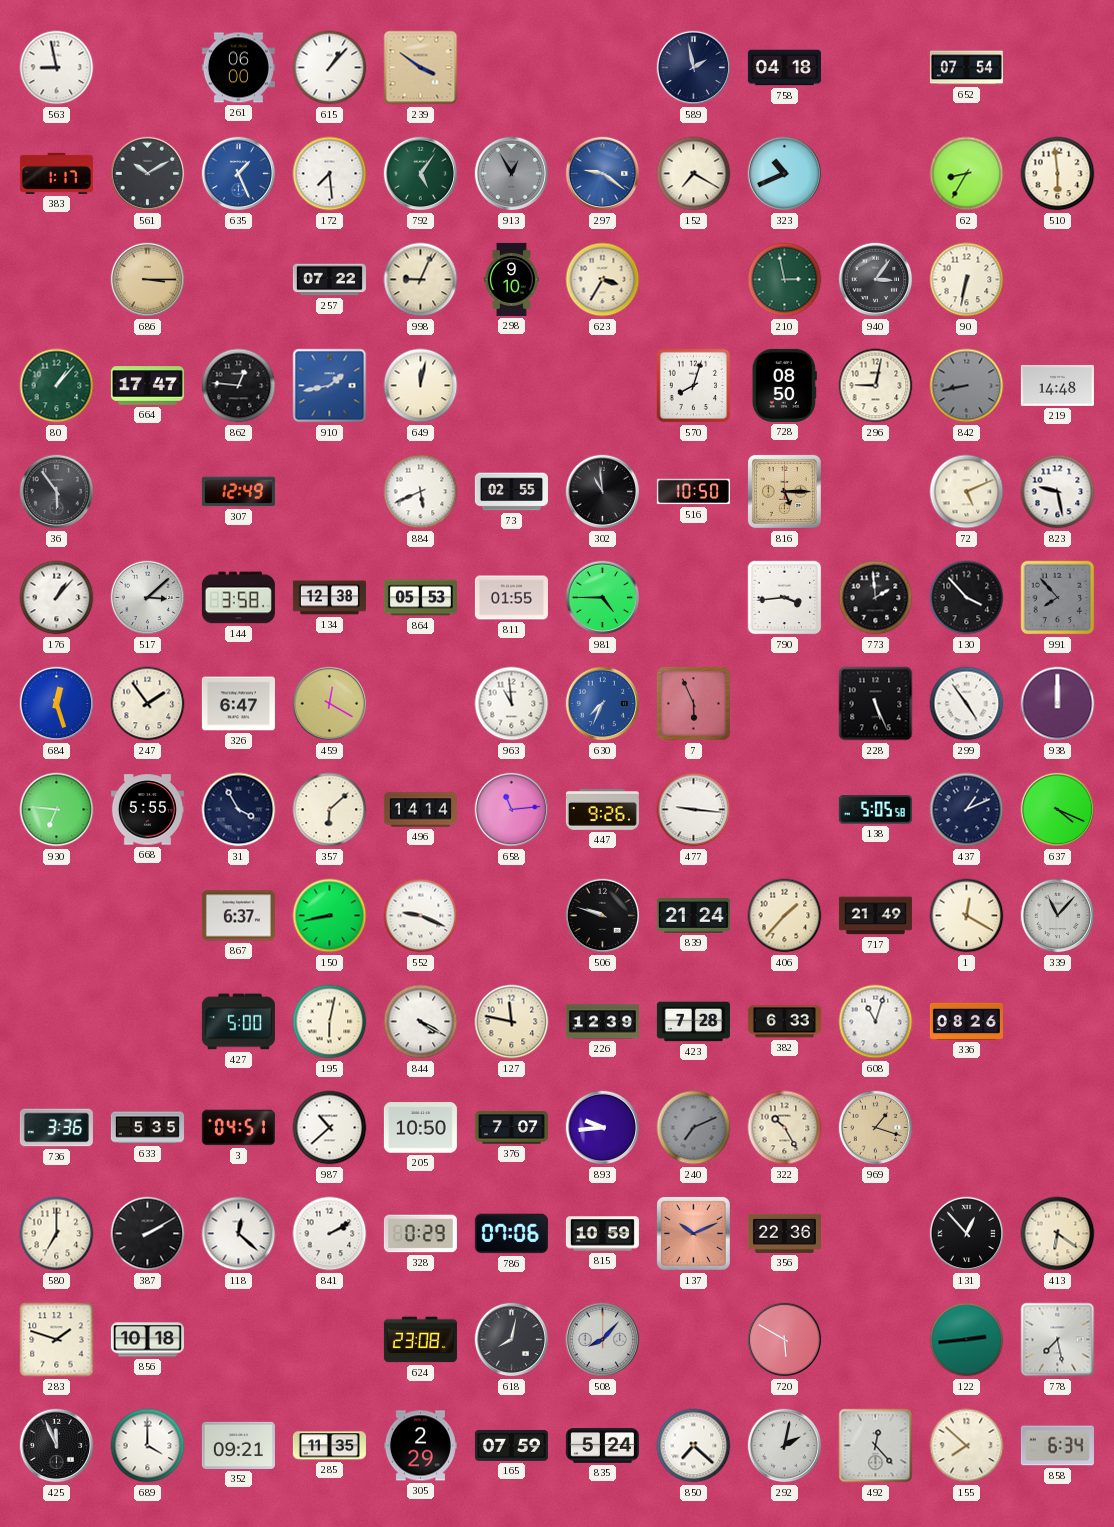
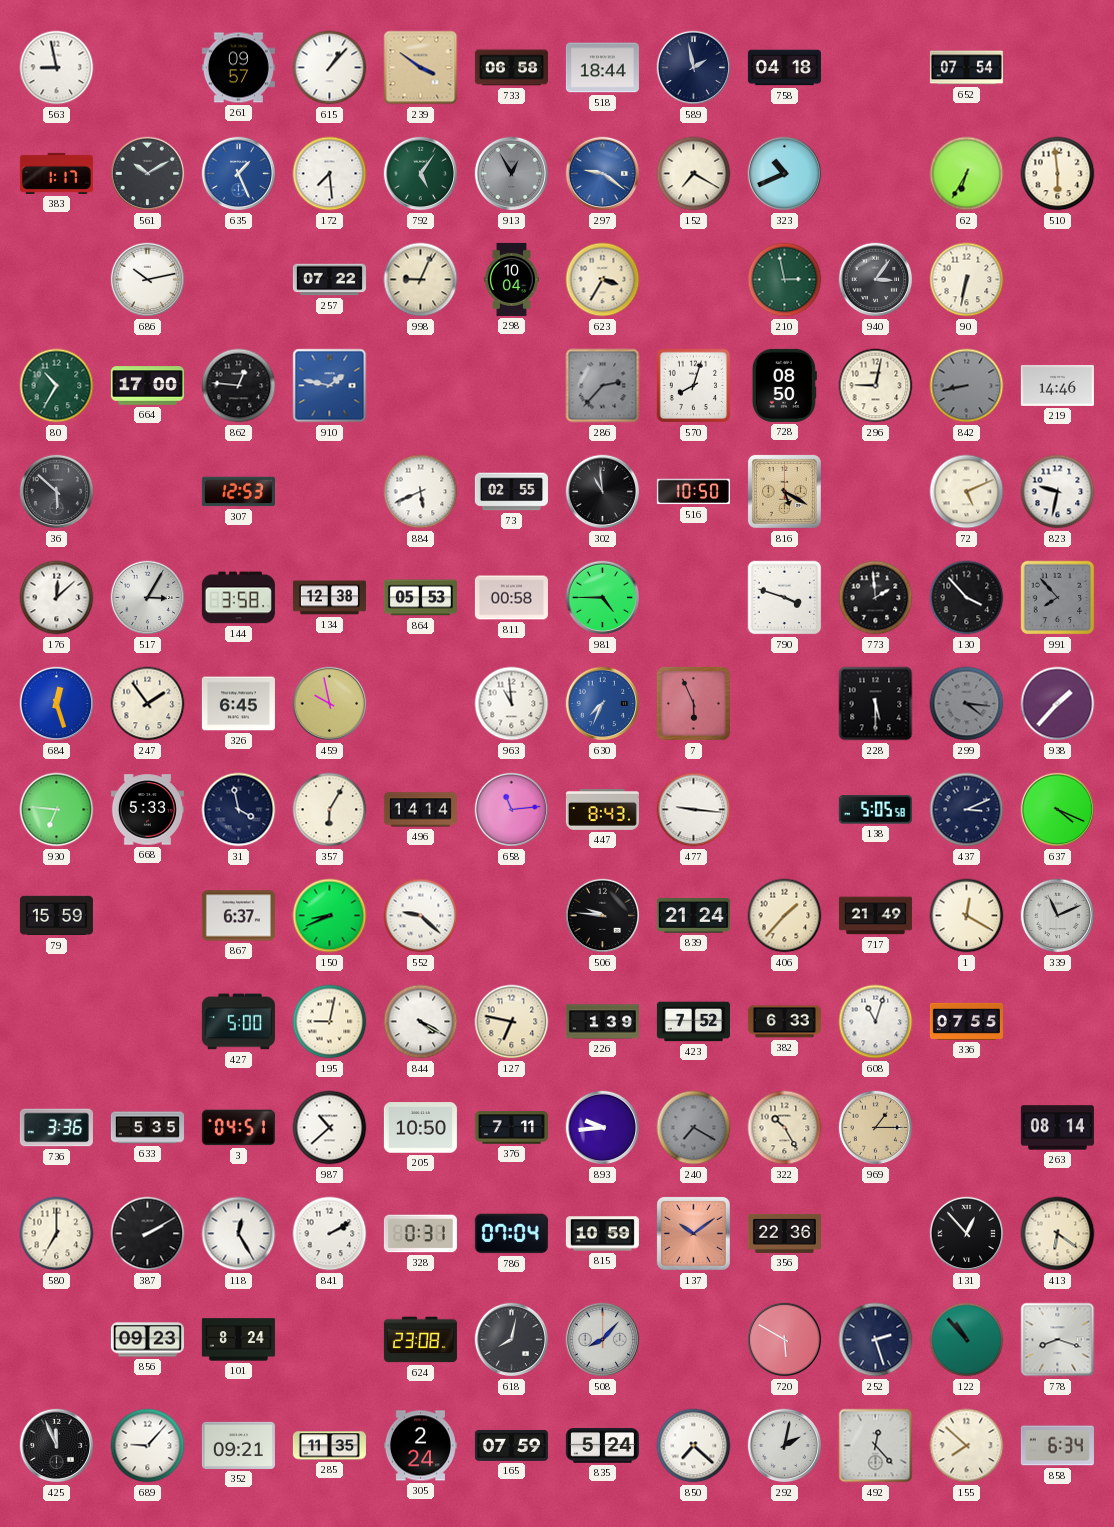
261: 06:00 -> 09:57
733: none -> 06:58
518: none -> 18:44
62: 8:35 -> 6:35
686: 3:15 -> 10:13
686 dial: champagne -> white
298: 9:10 -> 10:04
80: 1:07 -> 10:35
664: 17:47 -> 17:00
910: 1:43 -> 1:47
649: 12:02 -> none
286: none -> 2:37
219: 14:48 -> 14:46
36: 5:54 -> 5:52
307: 12:49 -> 12:53
816: 5:15 -> 5:20
823: 9:28 -> 9:32
176: 1:07 -> 12:08
517: 3:08 -> 3:05
811: 01:55 -> 00:58
790: 3:44 -> 3:48
326: 6:47 -> 6:45
459: 12:20 -> 9:58
228: 5:26 -> 5:30
299: 4:54 -> 4:16
299 dial: white -> grey
938: 12:00 -> 1:37
668: 5:55 -> 5:33
31: 3:55 -> 3:58
357: 6:08 -> 6:05
447: 9:26 -> 8:43
437: 1:11 -> 3:11
79: none -> 15:59
150: 8:43 -> 8:41
552: 9:19 -> 9:22
506: 9:48 -> 9:46
339: 11:07 -> 11:11
195: 6:02 -> 9:02
127: 11:47 -> 6:47
226: 12:39 -> 1:39
423: 7:28 -> 7:52
336: 08:26 -> 07:55
376: 7:07 -> 7:11
240: 7:11 -> 7:20
969: 1:18 -> 1:15
263: none -> 08:14
118: 12:22 -> 12:25
328: 0:29 -> 0:31
786: 07:06 -> 07:04
137: 10:11 -> 10:09
283: 1:48 -> none
856: 10:18 -> 09:23
101: none -> 8:24
252: none -> 2:27
122: 2:44 -> 10:53
778: 7:28 -> 8:18
689: 4:00 -> 9:07
305: 2:29 -> 2:24
